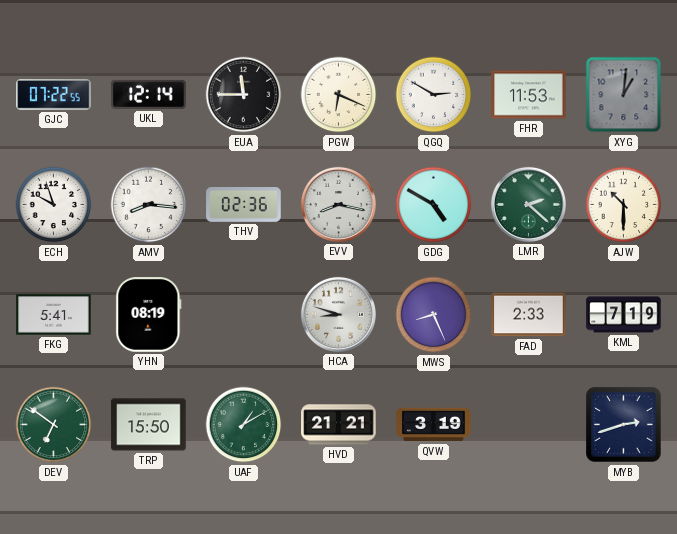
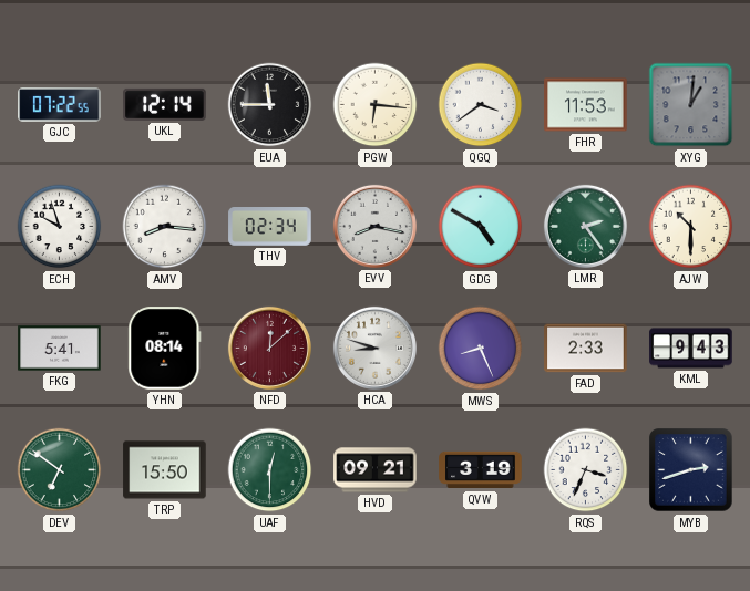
PGW: 6:19 -> 6:16
QGQ: 2:50 -> 3:39
THV: 02:36 -> 02:34
LMR: 2:22 -> 2:24
YHN: 08:19 -> 08:14
NFD: none -> 12:08
KML: 7:19 -> 9:43
UAF: 1:10 -> 12:30
HVD: 21:21 -> 09:21
RQS: none -> 3:34
